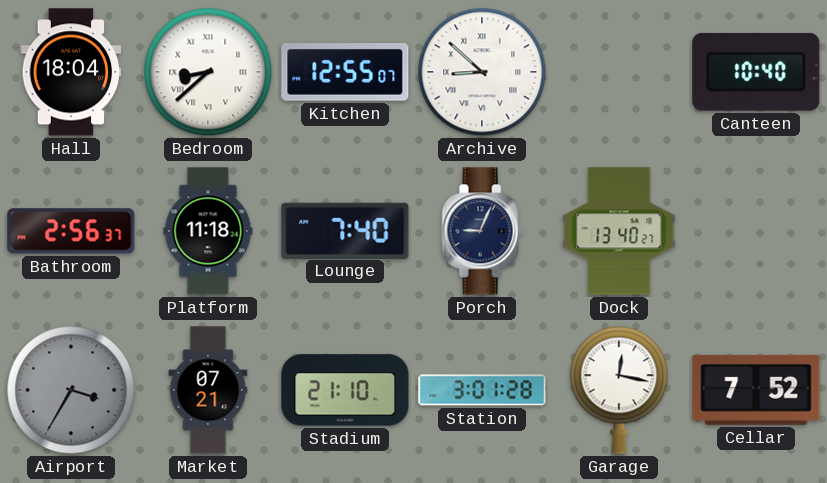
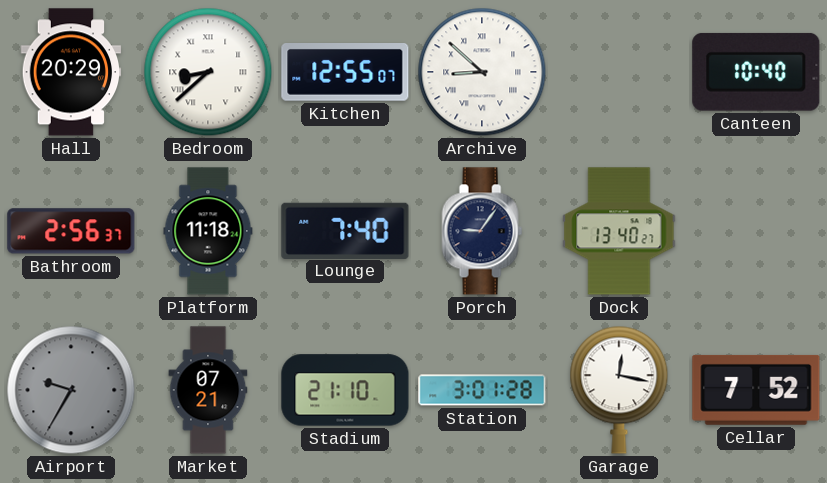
Hall: 18:04 -> 20:29
Porch: 9:04 -> 9:06
Airport: 3:35 -> 9:35
